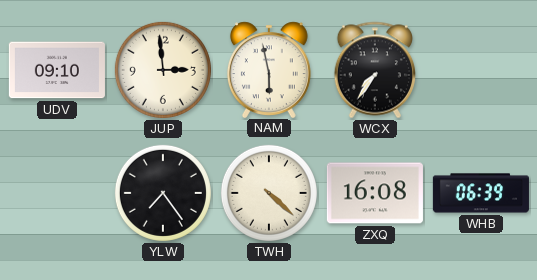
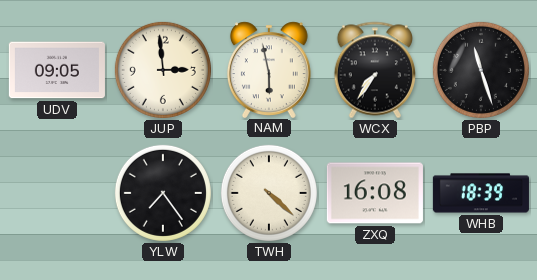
UDV: 09:10 -> 09:05
PBP: none -> 11:27
WHB: 06:39 -> 18:39
